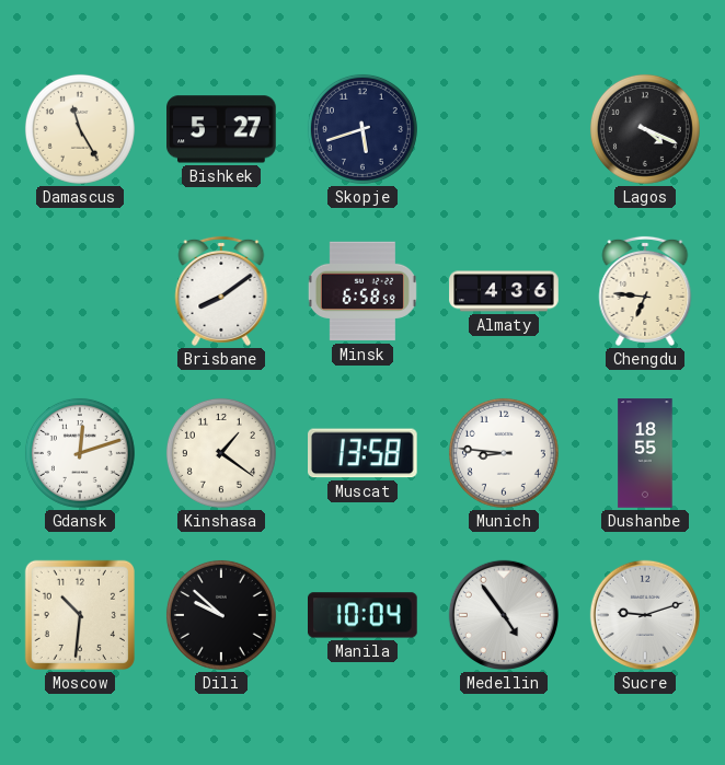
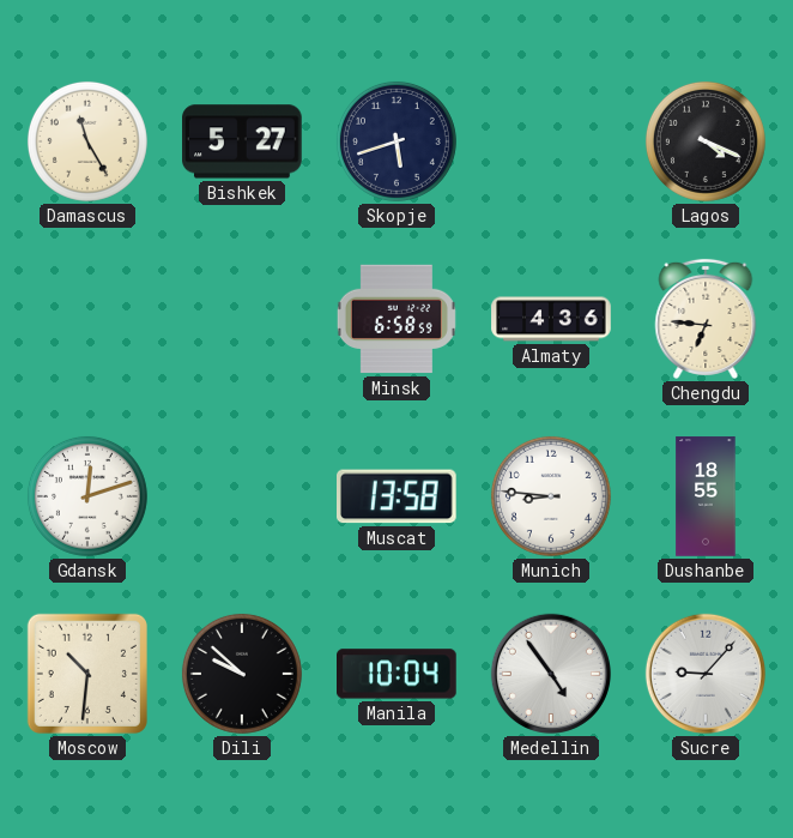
Brisbane: 8:09 -> none
Kinshasa: 1:21 -> none
Sucre: 9:12 -> 9:07
